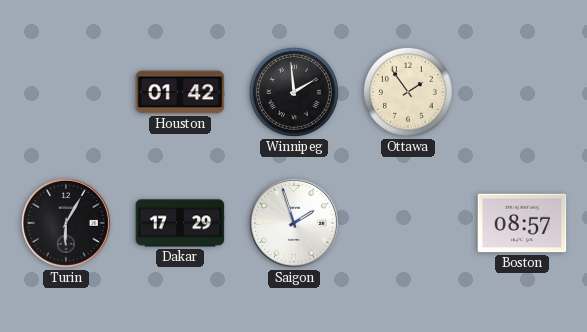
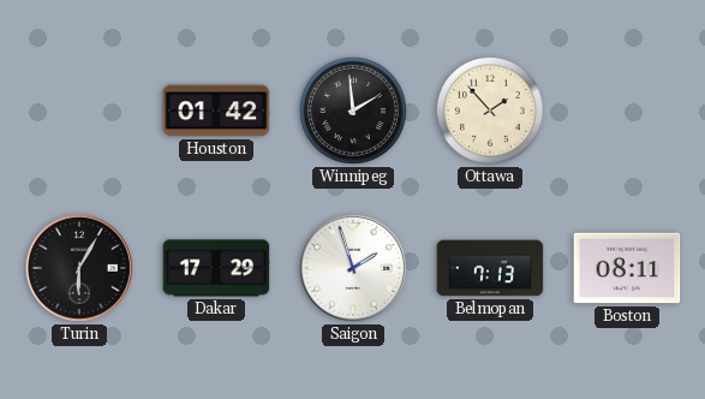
Ottawa: 1:54 -> 1:53
Belmopan: none -> 7:13
Boston: 08:57 -> 08:11
